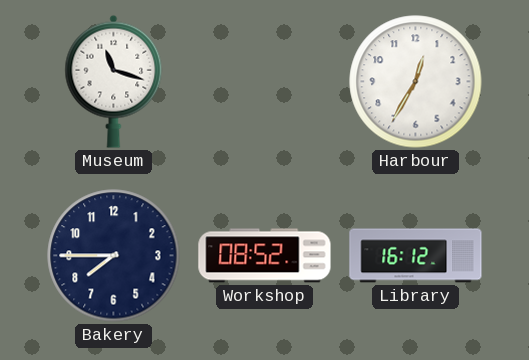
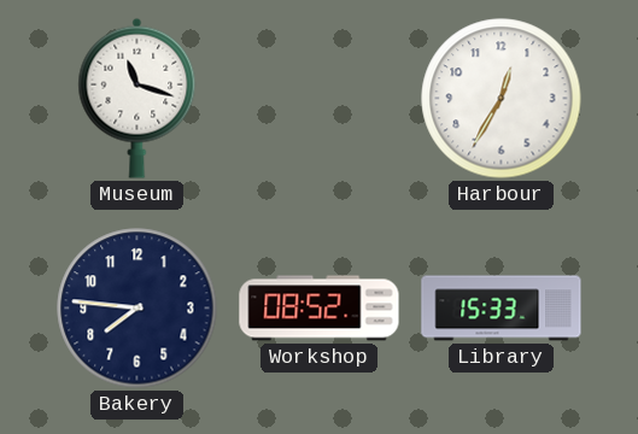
Bakery: 7:45 -> 7:46
Library: 16:12 -> 15:33
